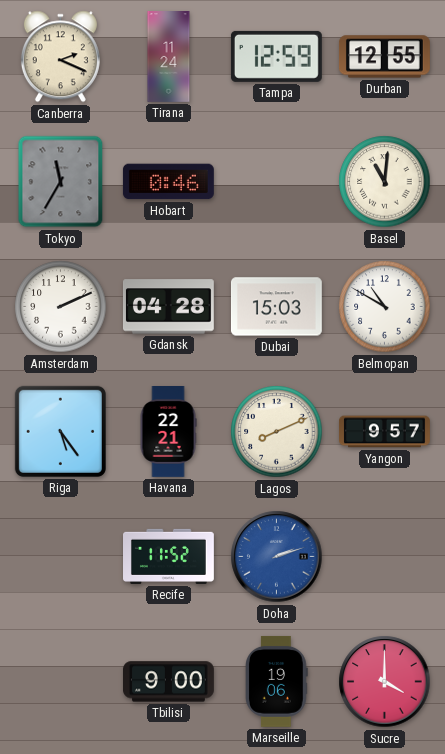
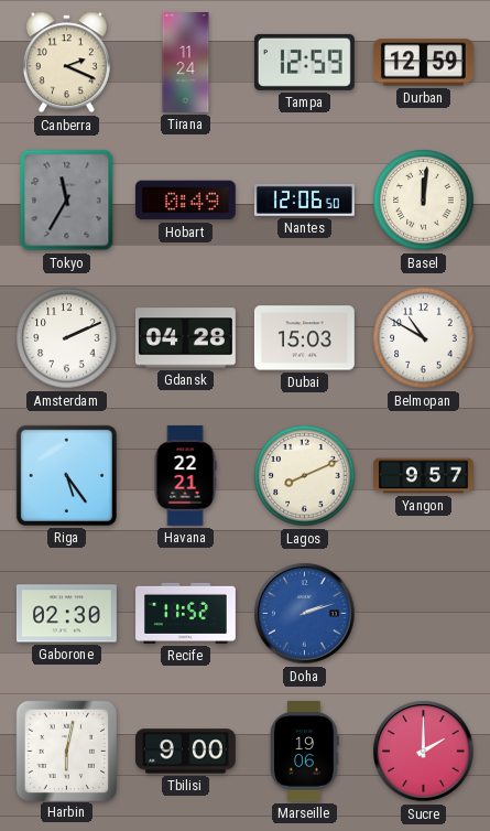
Durban: 12:55 -> 12:59
Hobart: 0:46 -> 0:49
Nantes: none -> 12:06
Basel: 11:01 -> 12:01
Gaborone: none -> 02:30
Harbin: none -> 6:02
Sucre: 4:00 -> 2:00
